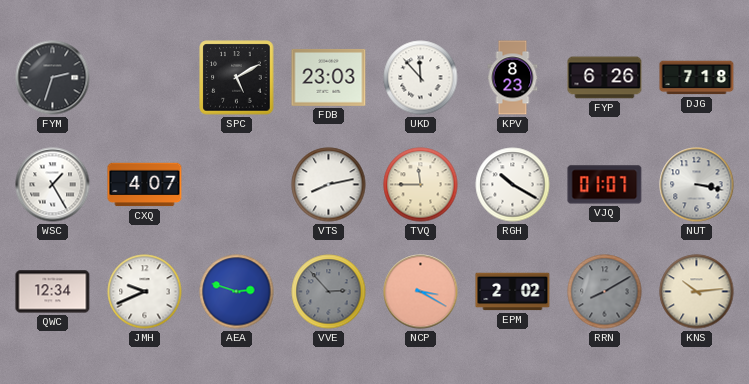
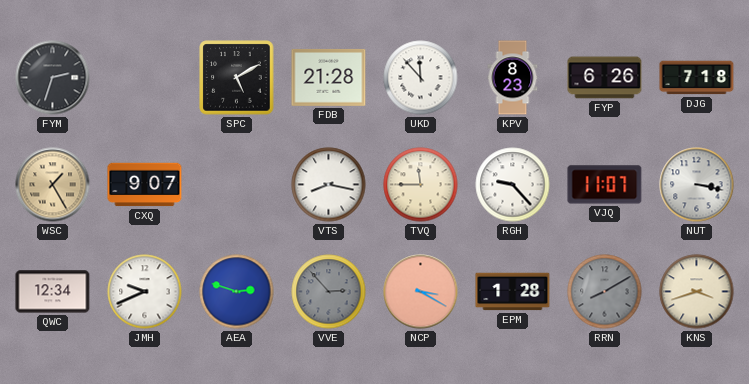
FDB: 23:03 -> 21:28
WSC dial: white -> champagne
CXQ: 4:07 -> 9:07
VTS: 8:13 -> 8:17
RGH: 10:20 -> 9:23
VJQ: 01:07 -> 11:07
EPM: 2:02 -> 1:28
KNS: 10:14 -> 3:42
